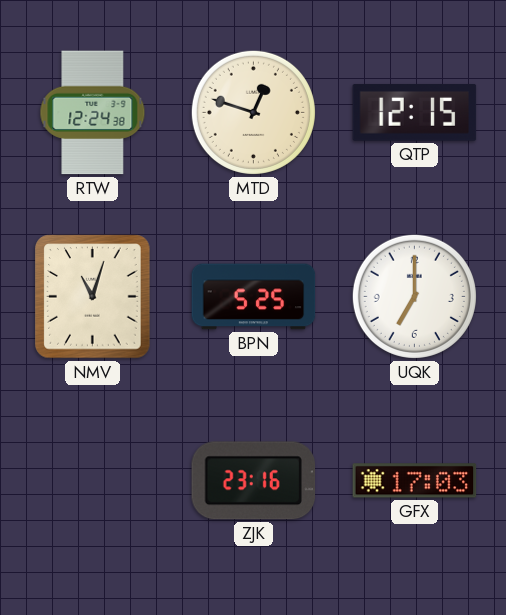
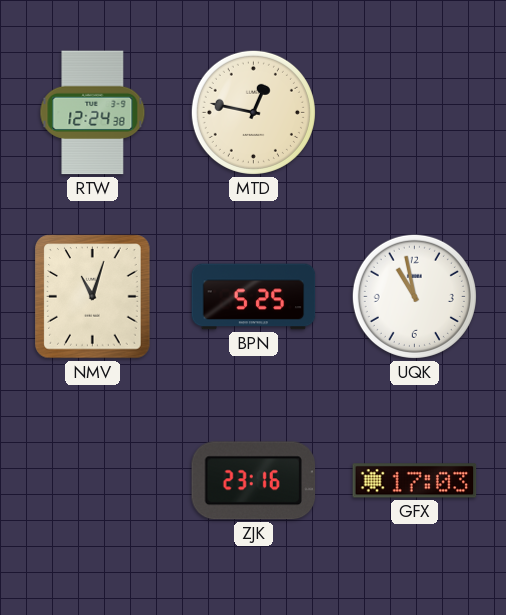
MTD: 12:48 -> 12:47
QTP: 12:15 -> none
UQK: 7:00 -> 10:58
